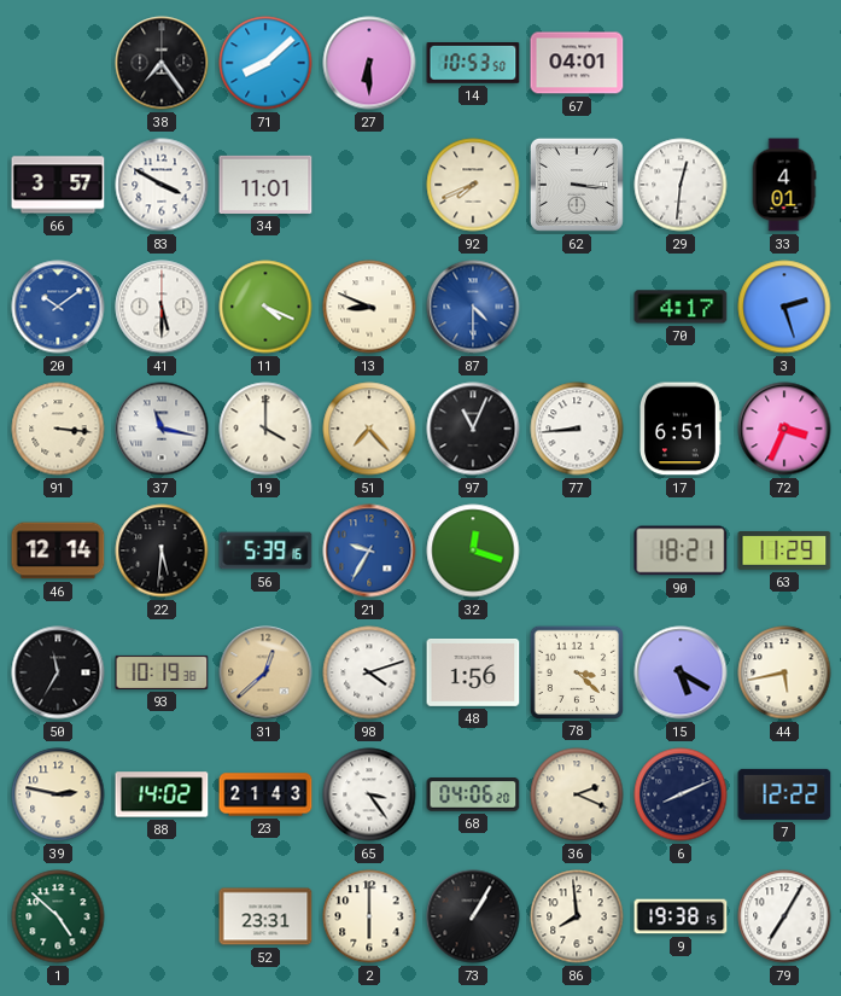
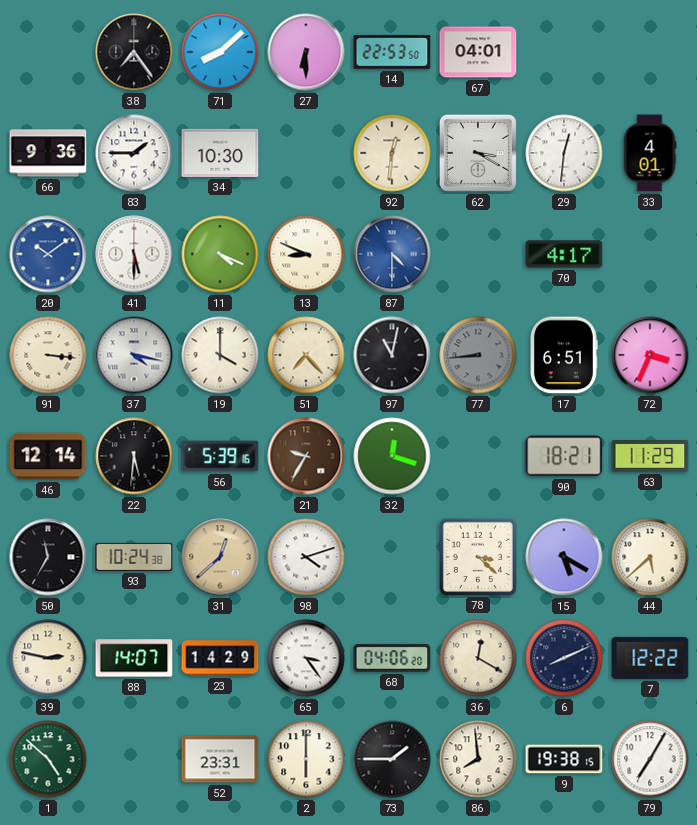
14: 10:53 -> 22:53
66: 3:57 -> 9:36
83: 3:50 -> 1:45
34: 11:01 -> 10:30
92: 7:41 -> 12:31
62: 3:16 -> 3:20
3: 2:27 -> none
37: 11:17 -> 4:17
97: 11:04 -> 11:02
77 dial: white -> grey
21 dial: blue -> brown
93: 10:19 -> 10:24
48: 1:56 -> none
44: 5:43 -> 5:38
88: 14:02 -> 14:07
23: 21:43 -> 14:29
36: 2:19 -> 12:20
73: 1:05 -> 1:45
